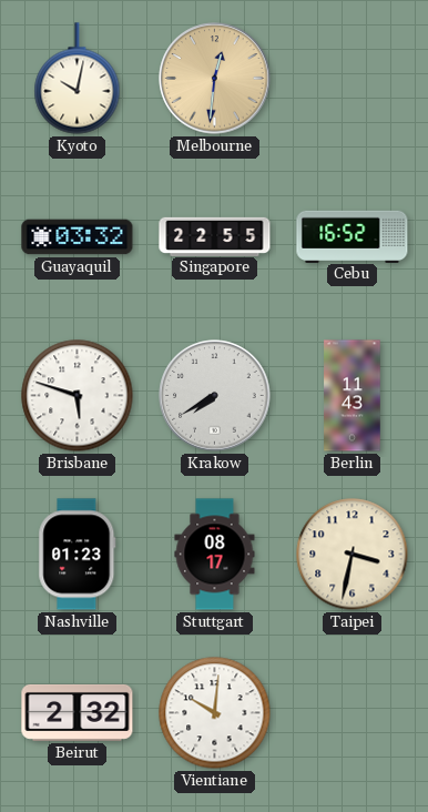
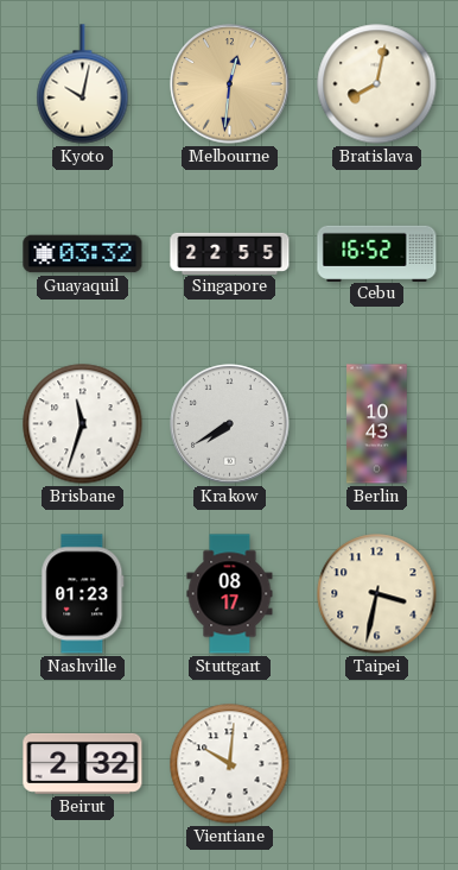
Bratislava: none -> 8:02
Brisbane: 5:48 -> 11:33
Berlin: 11:43 -> 10:43
